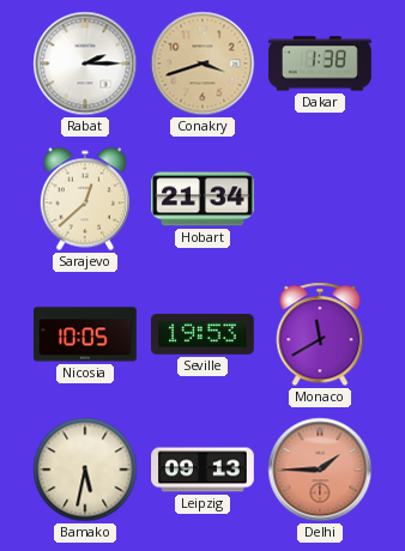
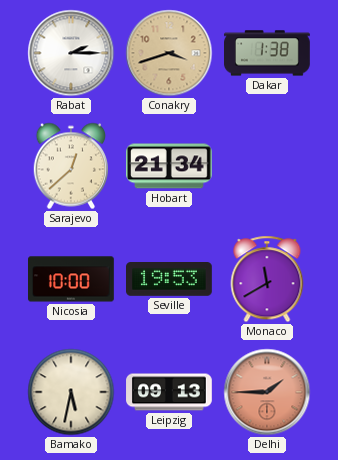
Nicosia: 10:05 -> 10:00
